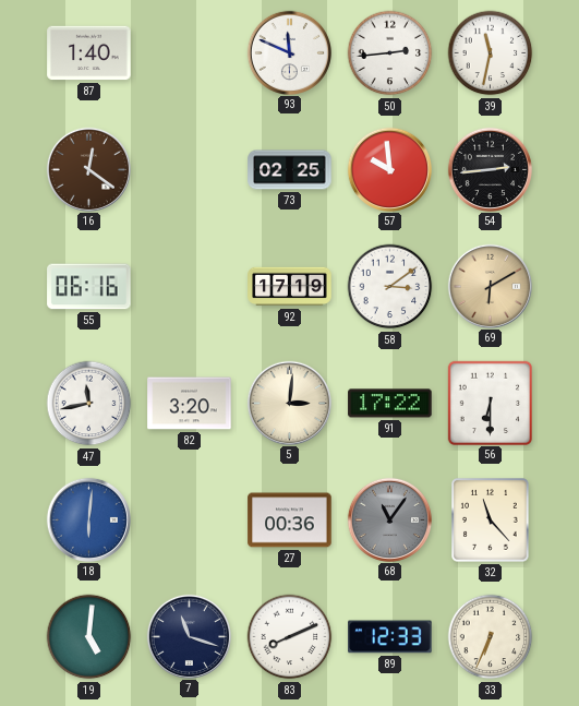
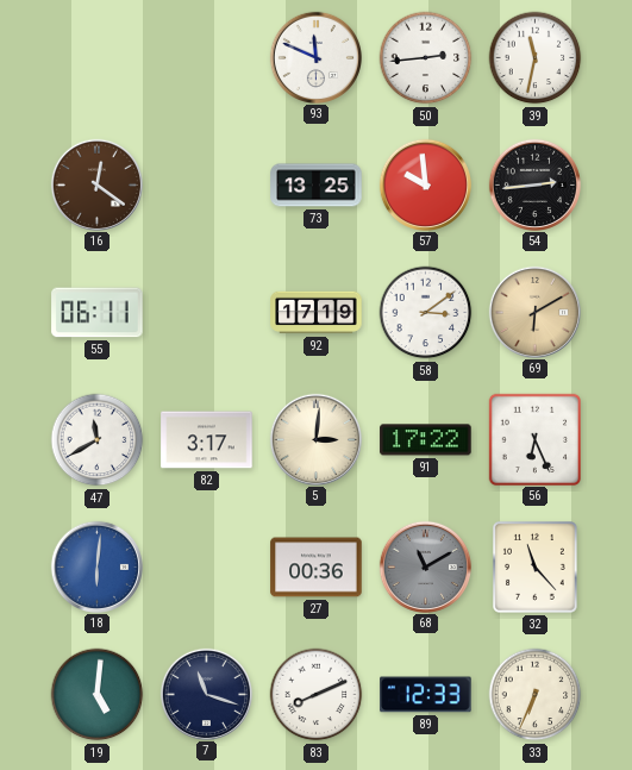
87: 1:40 -> none
73: 02:25 -> 13:25
55: 06:16 -> 06:11
47: 11:43 -> 11:40
82: 3:20 -> 3:17
56: 6:30 -> 6:26
68: 11:06 -> 11:10
